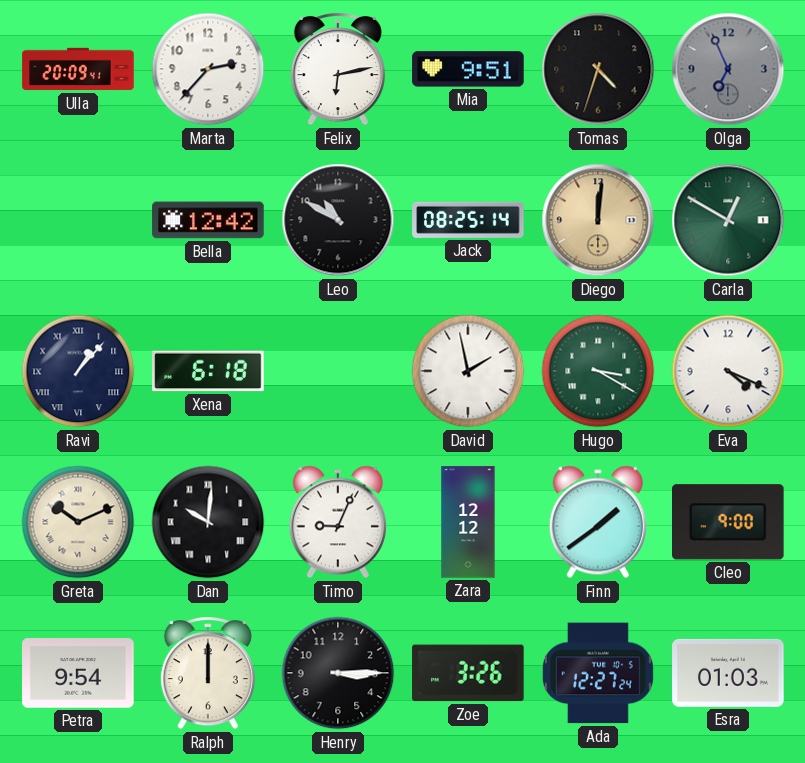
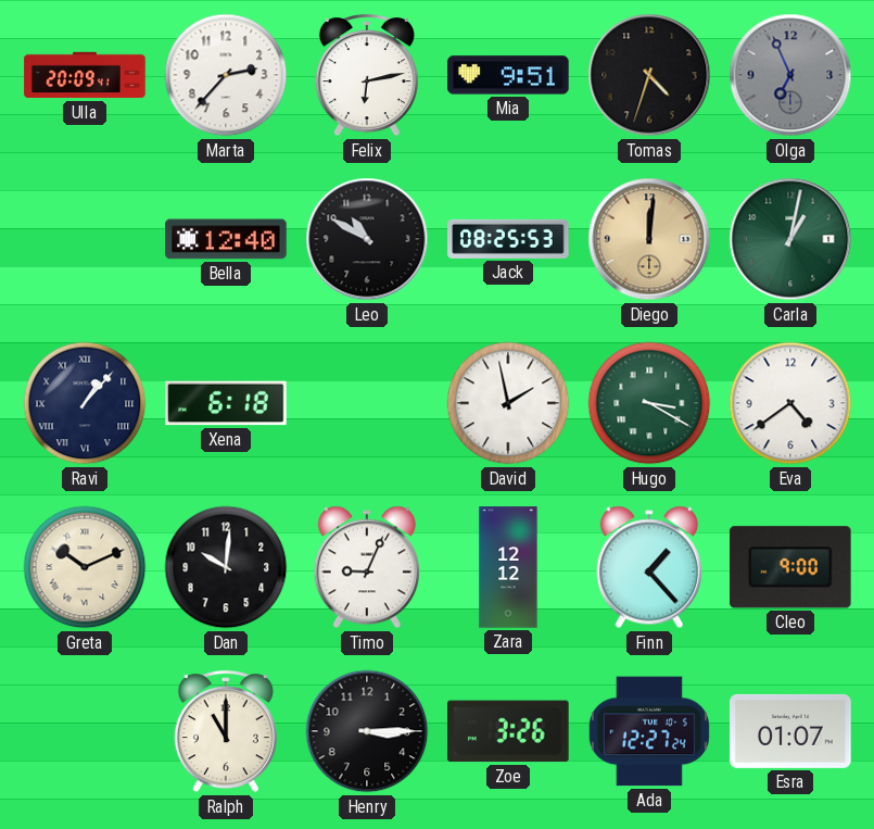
Bella: 12:42 -> 12:40
Jack: 08:25:14 -> 08:25:53
Carla: 12:50 -> 1:02
Eva: 4:19 -> 4:39
Dan numerals: Roman -> Arabic
Finn: 1:39 -> 1:23
Petra: 9:54 -> none
Ralph: 12:00 -> 11:00
Esra: 01:03 -> 01:07
